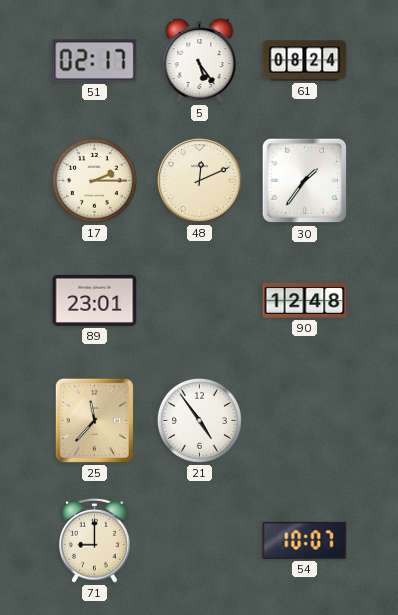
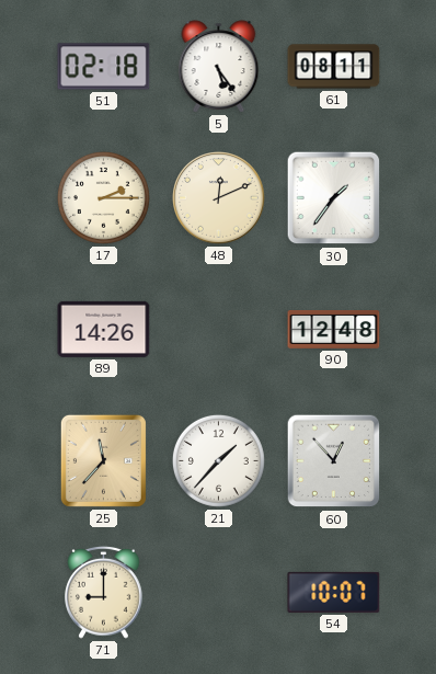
51: 02:17 -> 02:18
61: 08:24 -> 08:11
89: 23:01 -> 14:26
21: 4:54 -> 1:37
60: none -> 12:53
